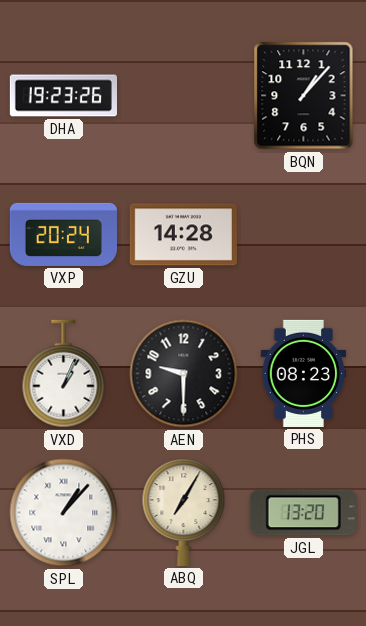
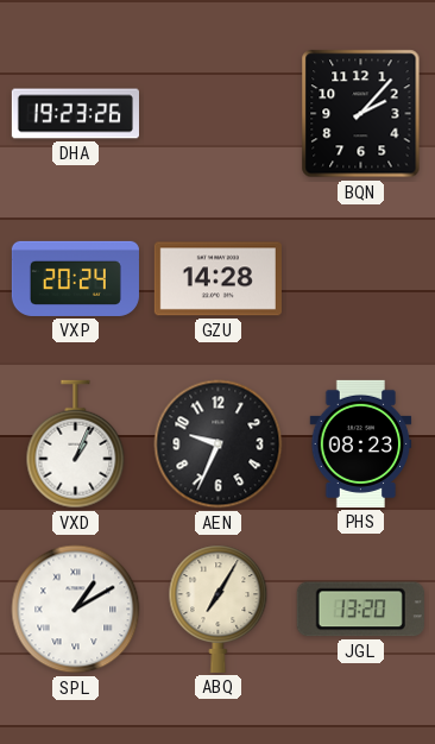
BQN: 1:07 -> 2:07
AEN: 9:30 -> 9:34
SPL: 1:07 -> 1:10
